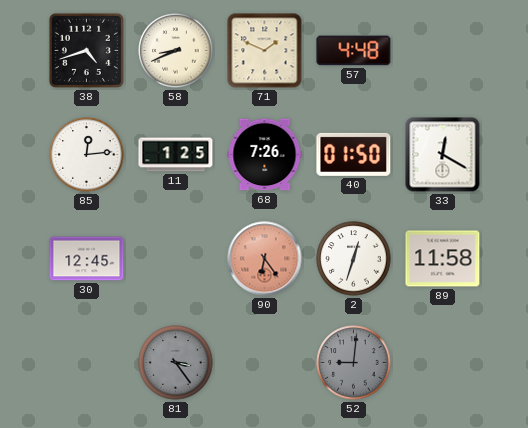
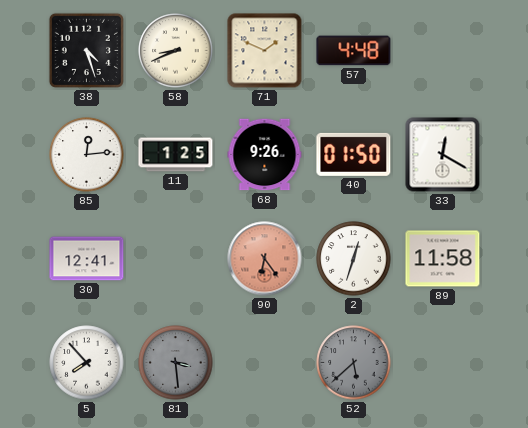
38: 4:42 -> 4:27
68: 7:26 -> 9:26
30: 12:45 -> 12:41
5: none -> 7:53
81: 3:24 -> 3:29
52: 9:01 -> 5:38
